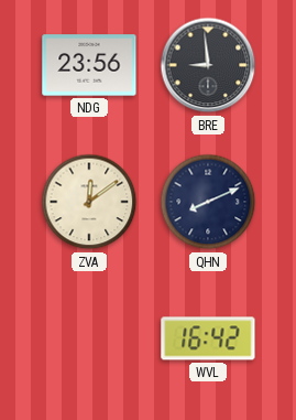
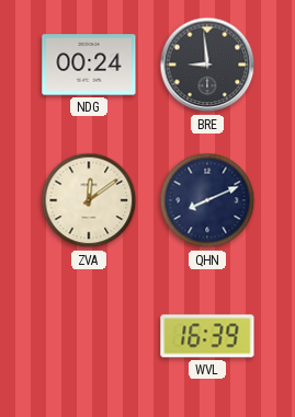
NDG: 23:56 -> 00:24
WVL: 16:42 -> 16:39
